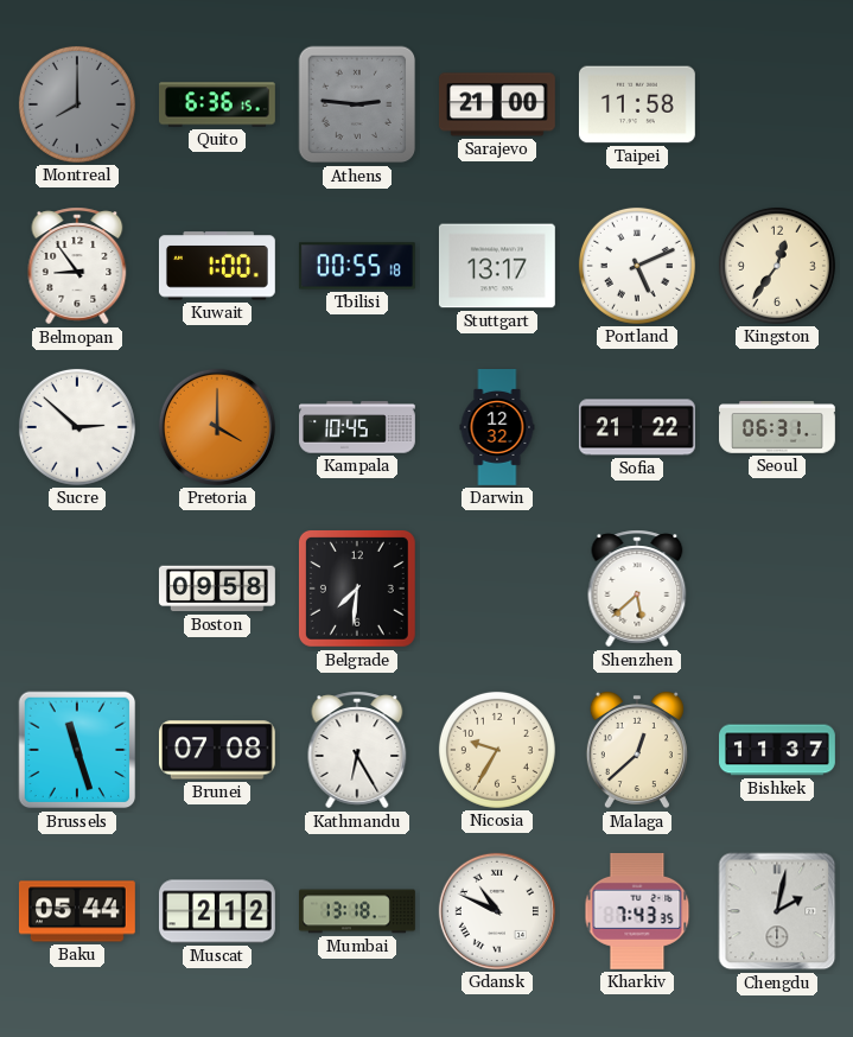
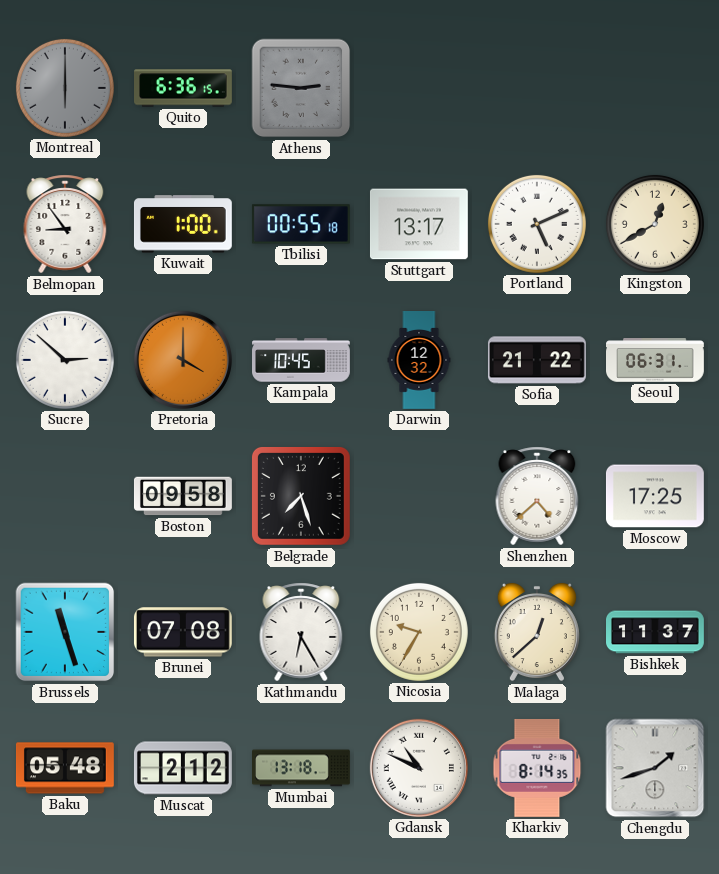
Montreal: 8:00 -> 6:00
Sarajevo: 21:00 -> none
Taipei: 11:58 -> none
Kingston: 12:36 -> 12:40
Belgrade: 7:31 -> 7:27
Shenzhen: 5:38 -> 4:38
Moscow: none -> 17:25
Baku: 05:44 -> 05:48
Kharkiv: 7:43 -> 8:14
Chengdu: 2:02 -> 1:42
